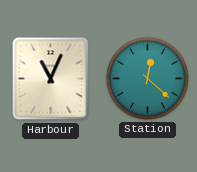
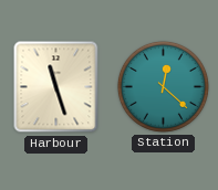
Harbour: 11:04 -> 11:27
